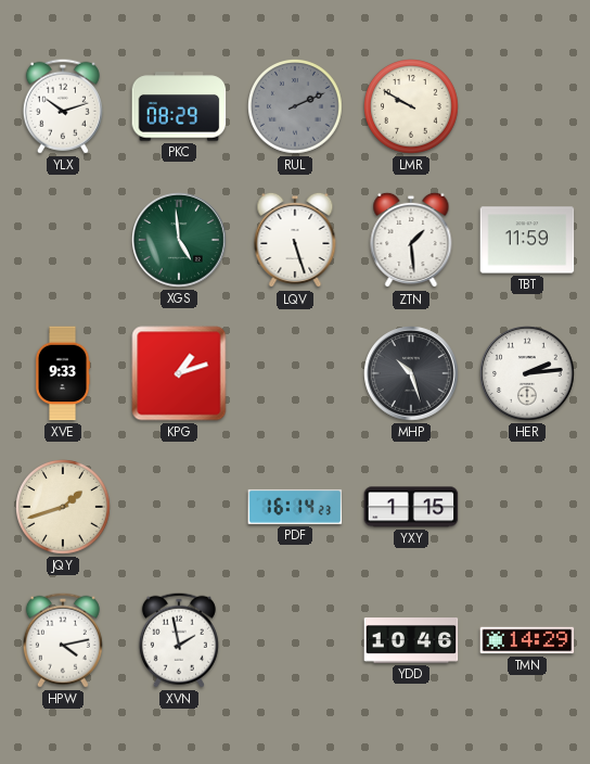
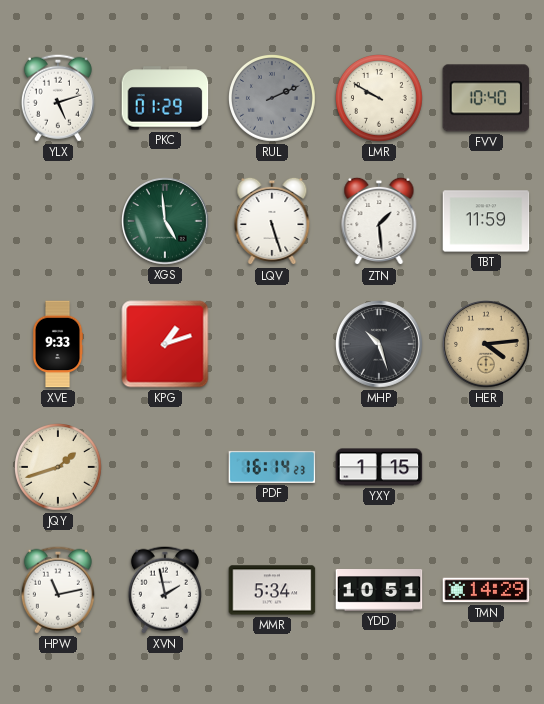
YLX: 10:12 -> 5:12
PKC: 08:29 -> 01:29
FVV: none -> 10:40
HER: 2:14 -> 4:14
HER dial: white -> champagne
HPW: 4:13 -> 11:13
MMR: none -> 5:34
YDD: 10:46 -> 10:51
